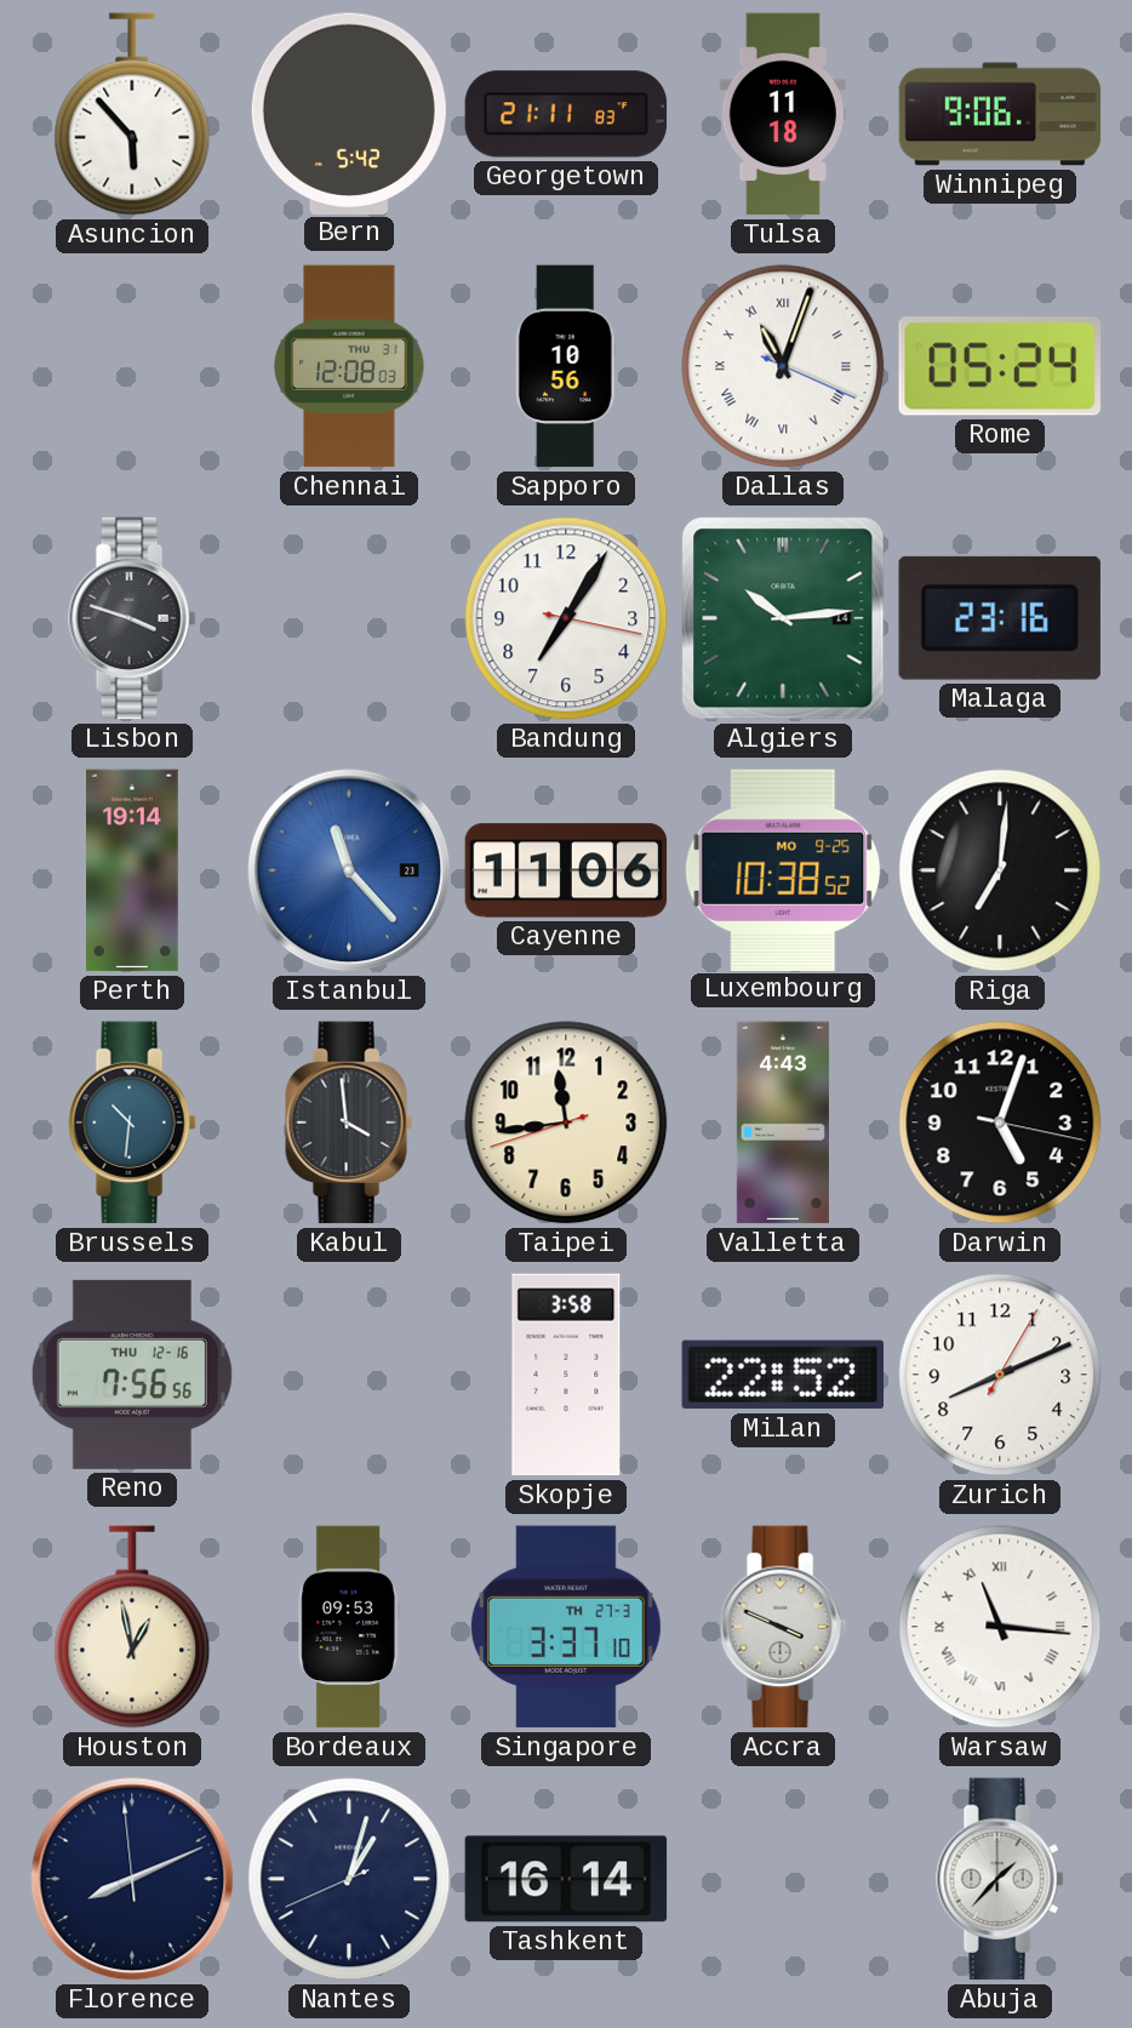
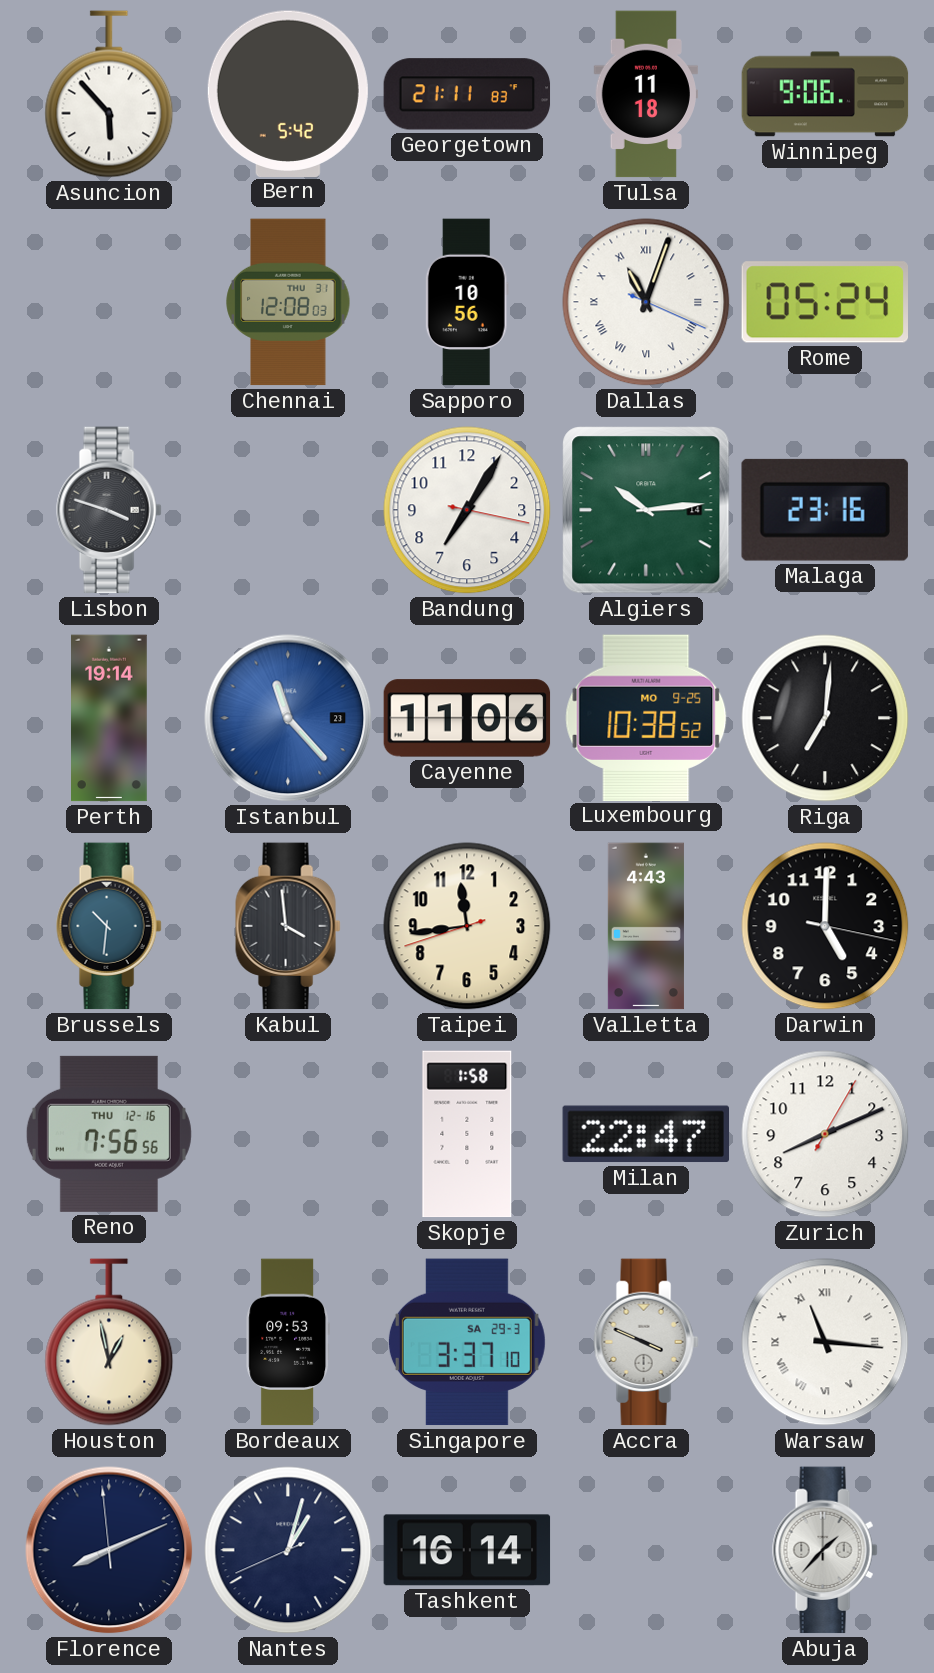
Darwin: 5:03 -> 5:00
Skopje: 3:58 -> 1:58
Milan: 22:52 -> 22:47
Singapore date: TH 27-3 -> SA 29-3
